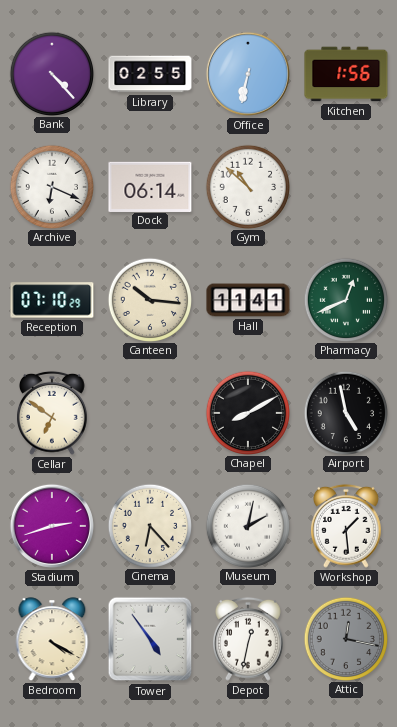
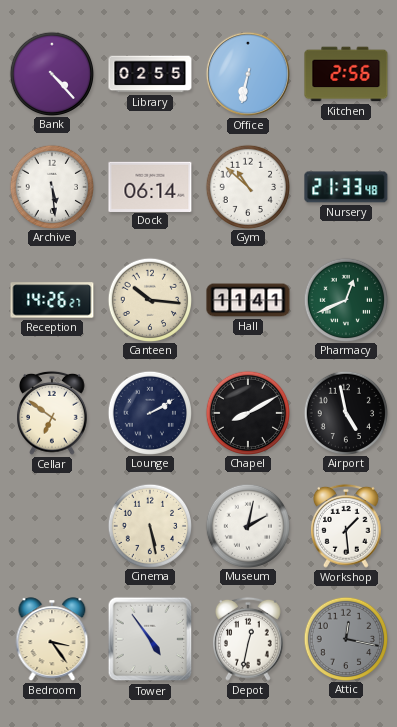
Kitchen: 1:56 -> 2:56
Archive: 6:19 -> 5:29
Nursery: none -> 21:33
Reception: 07:10 -> 14:26
Lounge: none -> 2:10
Stadium: 2:42 -> none
Cinema: 6:23 -> 5:28
Bedroom: 4:20 -> 3:24
